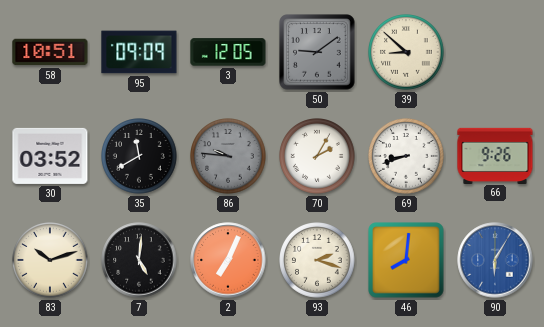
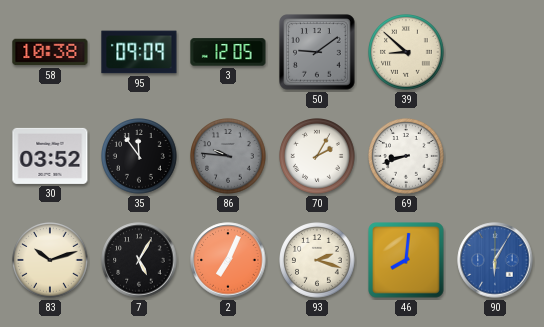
58: 10:51 -> 10:38
35: 11:40 -> 11:54
66: 9:26 -> none
7: 5:01 -> 5:05
